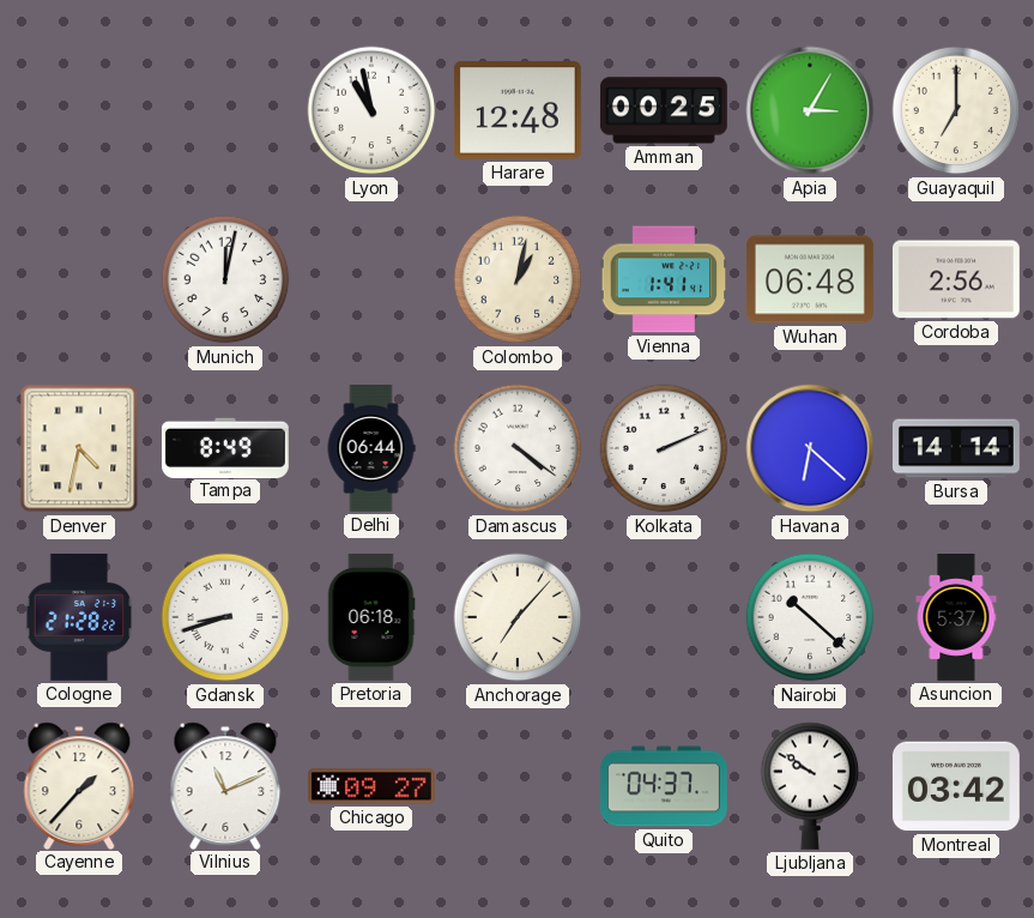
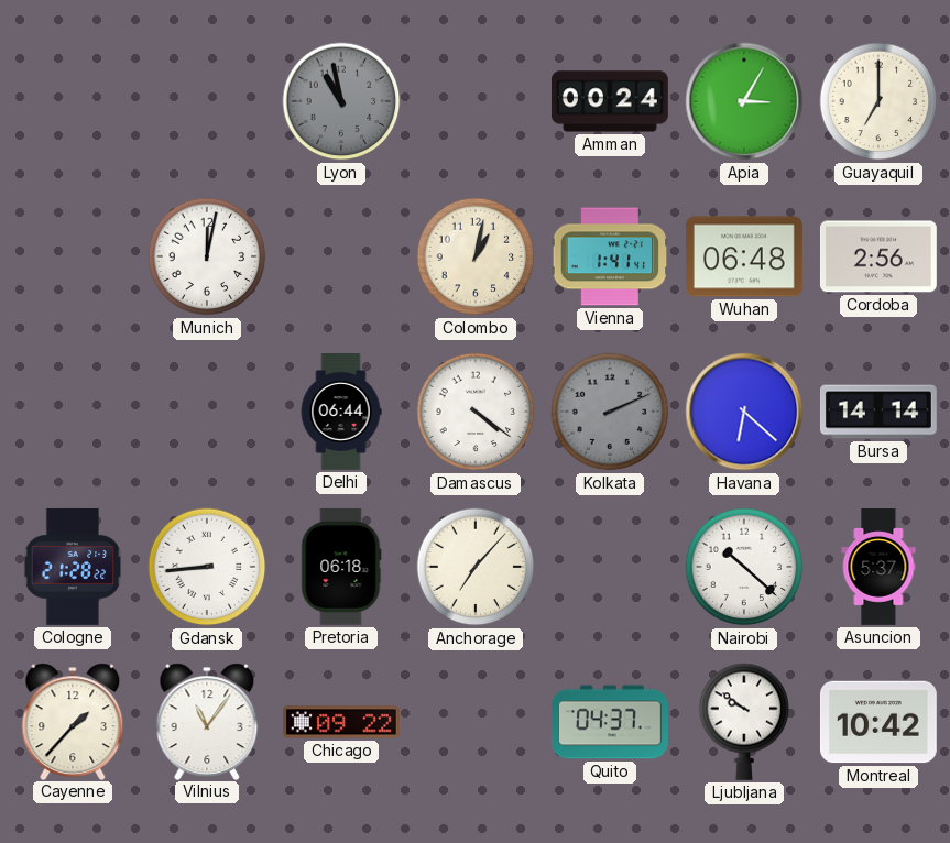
Lyon dial: white -> grey
Harare: 12:48 -> none
Amman: 00:25 -> 00:24
Denver: 4:32 -> none
Tampa: 8:49 -> none
Kolkata dial: white -> grey
Gdansk: 8:42 -> 8:44
Vilnius: 11:11 -> 11:06
Chicago: 09:27 -> 09:22
Montreal: 03:42 -> 10:42
